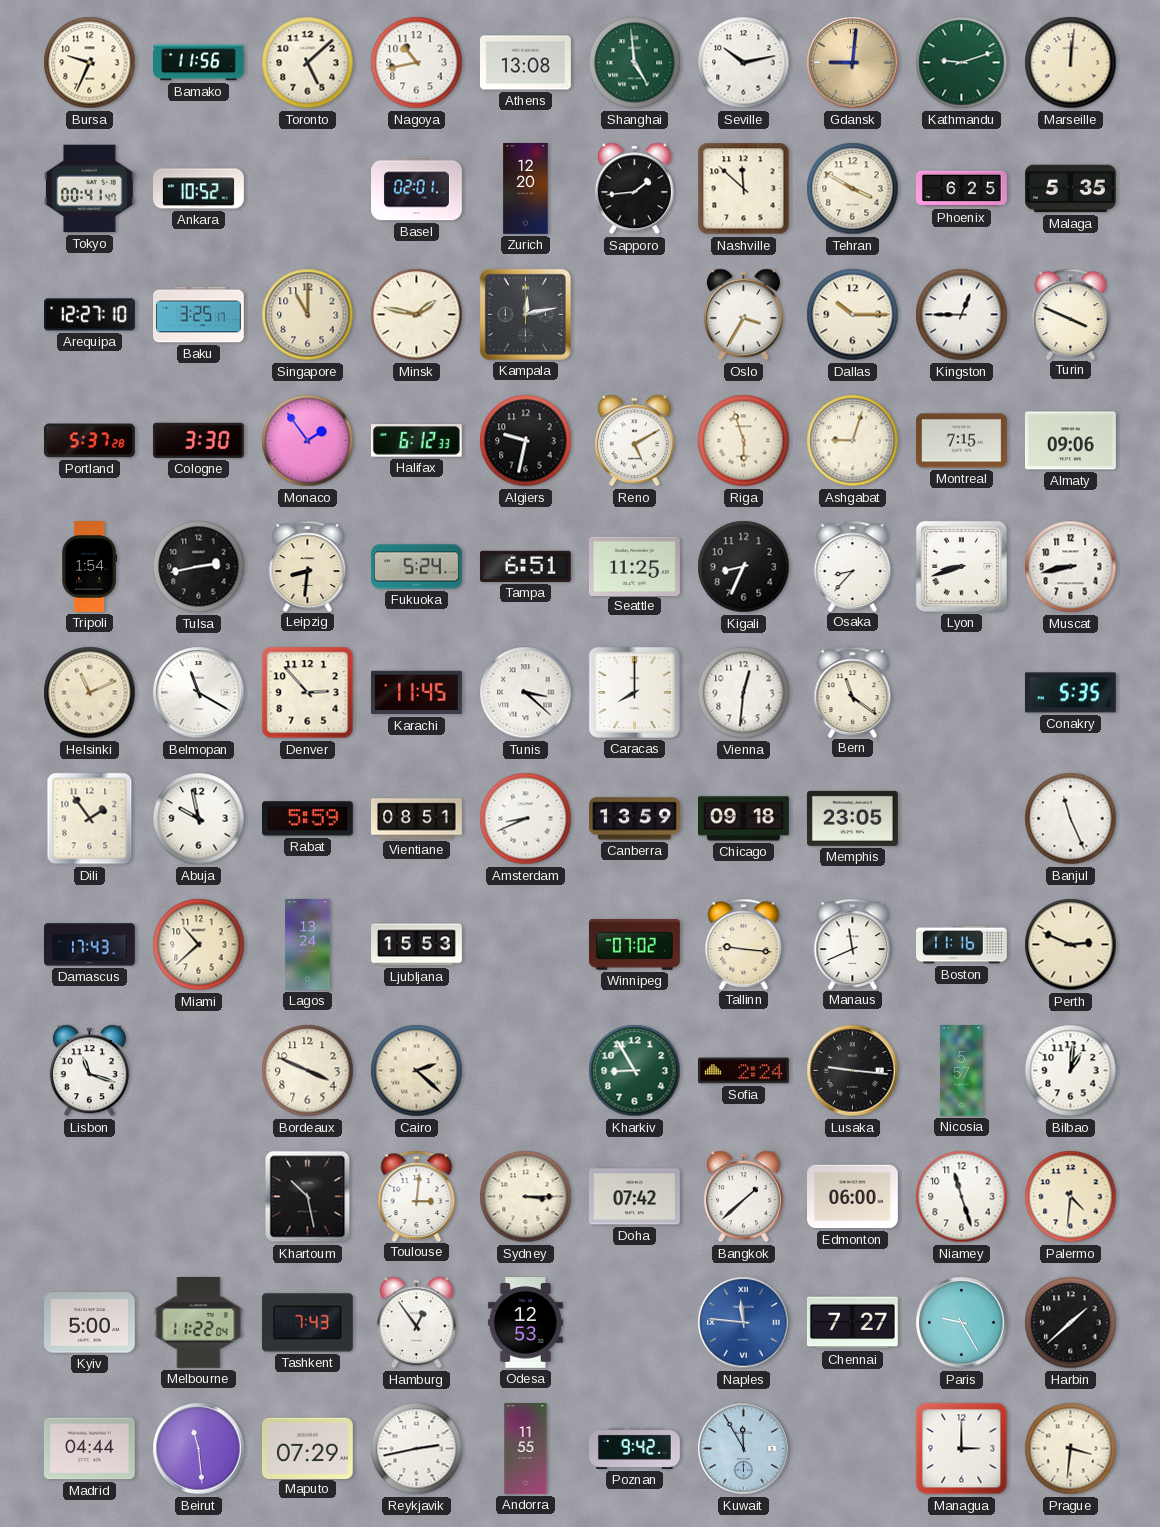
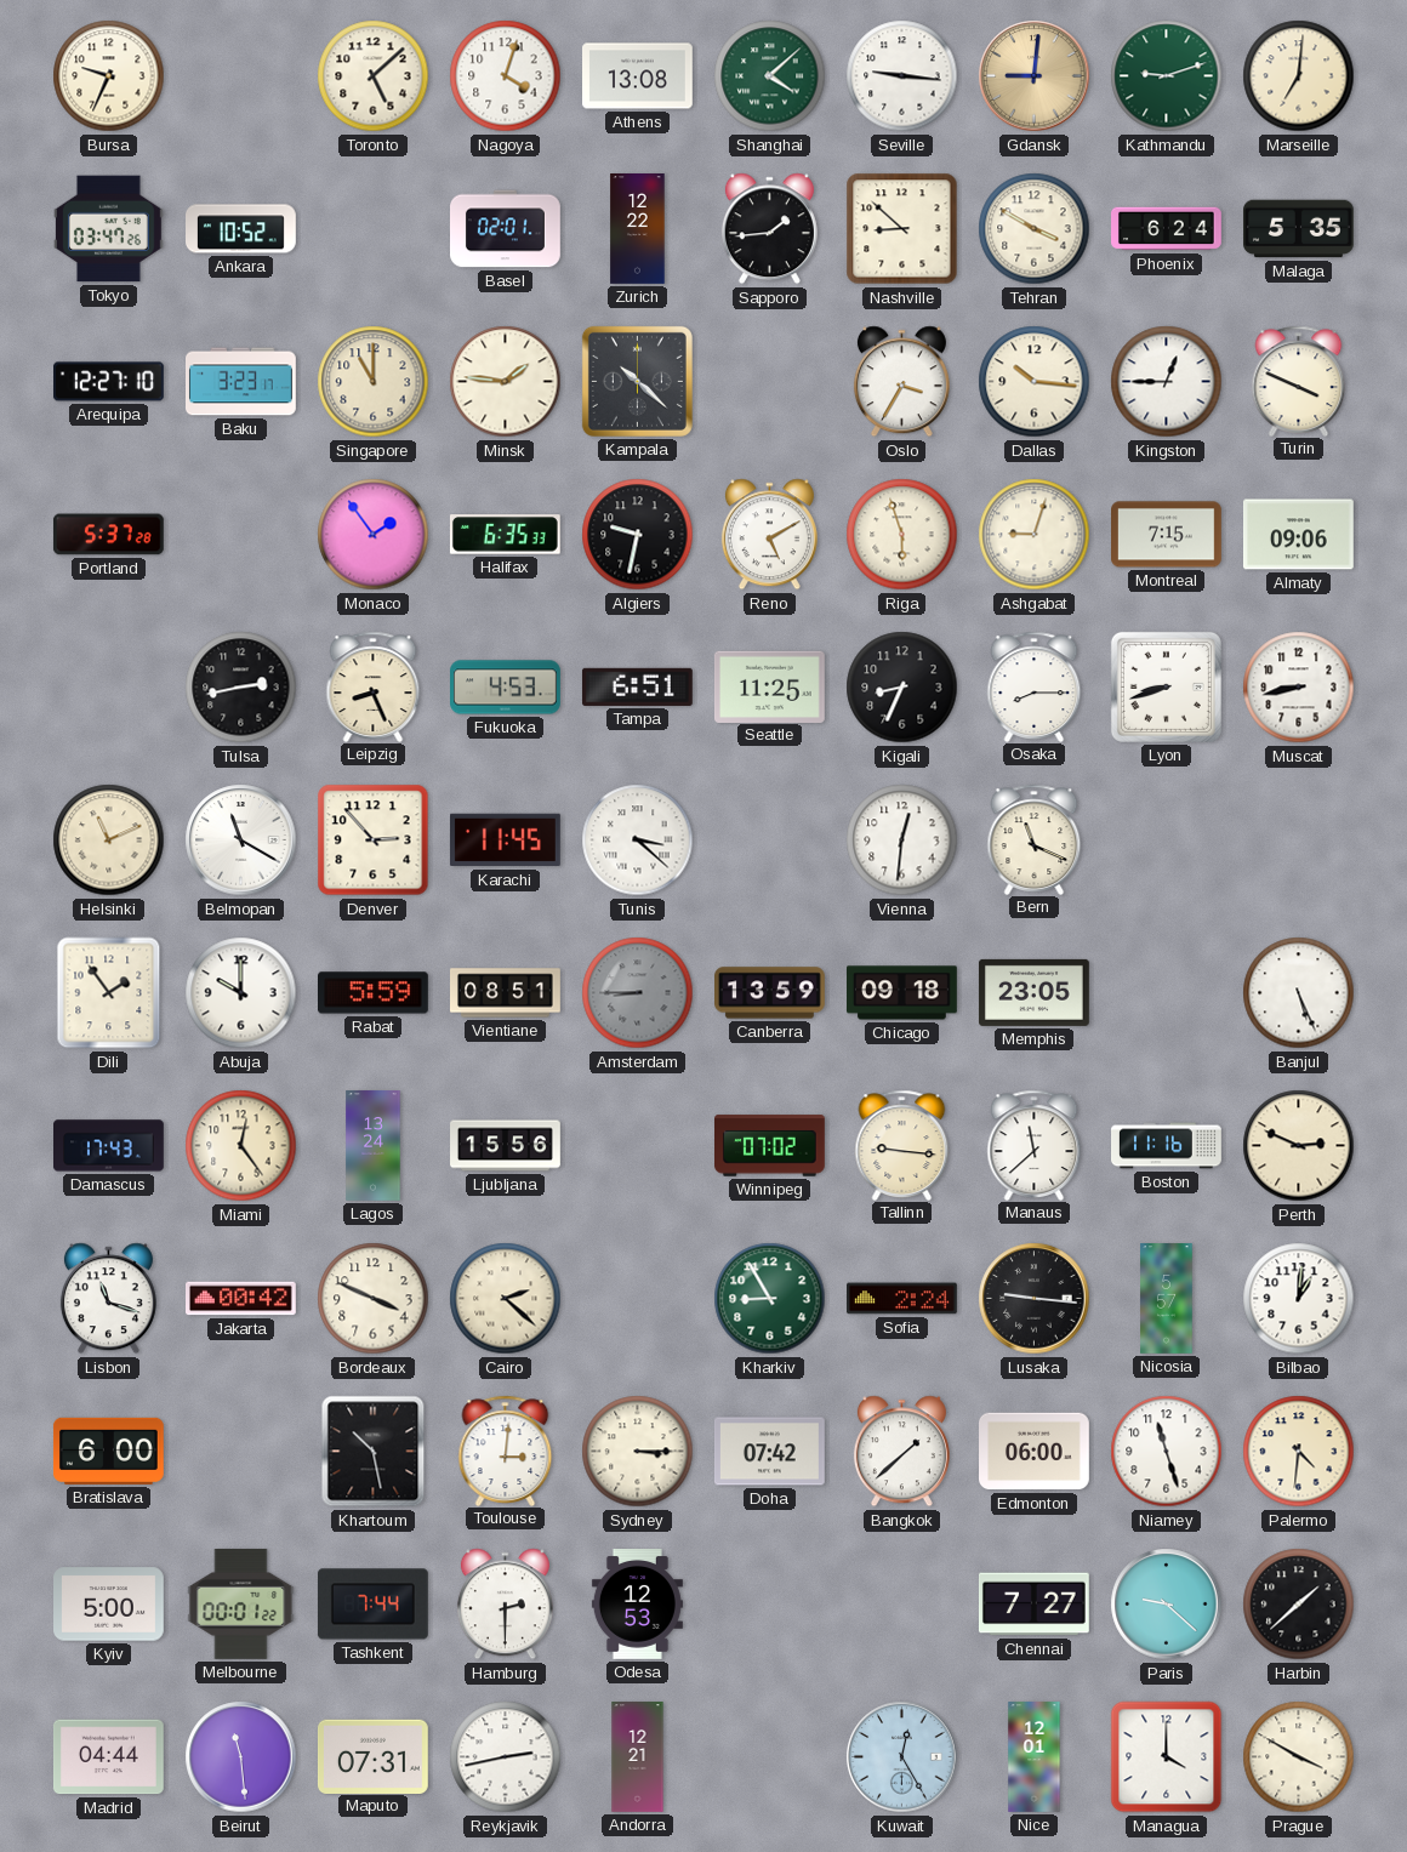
Bamako: 11:56 -> none
Nagoya: 10:43 -> 4:03
Shanghai: 4:59 -> 4:08
Seville: 10:13 -> 9:16
Marseille: 12:01 -> 7:01
Tokyo: 00:41 -> 03:47
Zurich: 12:20 -> 12:22
Nashville: 11:52 -> 8:52
Phoenix: 6:25 -> 6:24
Baku: 3:25 -> 3:23
Minsk: 1:47 -> 1:46
Kampala: 12:13 -> 10:22
Dallas: 10:15 -> 10:16
Cologne: 3:30 -> none
Halifax: 6:12 -> 6:35
Tripoli: 1:54 -> none
Leipzig: 8:31 -> 8:26
Fukuoka: 5:24 -> 4:53
Osaka: 8:37 -> 8:15
Caracas: 8:00 -> none
Bern: 11:21 -> 11:19
Conakry: 5:35 -> none
Abuja: 9:58 -> 10:00
Amsterdam: 8:41 -> 8:45
Amsterdam dial: white -> grey
Banjul: 11:26 -> 5:26
Miami: 10:38 -> 12:24
Ljubljana: 15:53 -> 15:56
Manaus: 11:41 -> 11:38
Jakarta: none -> 00:42
Bratislava: none -> 6:00
Melbourne: 11:22 -> 00:01
Tashkent: 7:43 -> 7:44
Hamburg: 12:54 -> 2:30
Naples: 11:46 -> none
Paris: 9:25 -> 9:22
Maputo: 07:29 -> 07:31
Andorra: 11:55 -> 12:21
Poznan: 9:42 -> none
Kuwait: 11:55 -> 12:25
Nice: none -> 12:01
Managua: 3:00 -> 4:00
Prague: 3:31 -> 3:50
